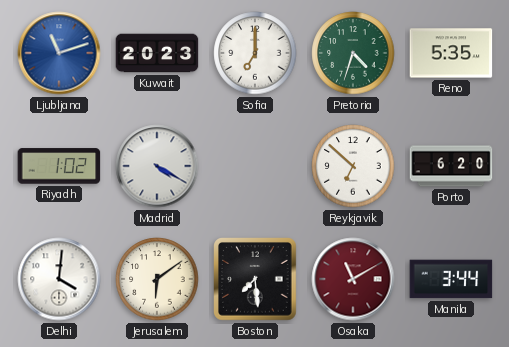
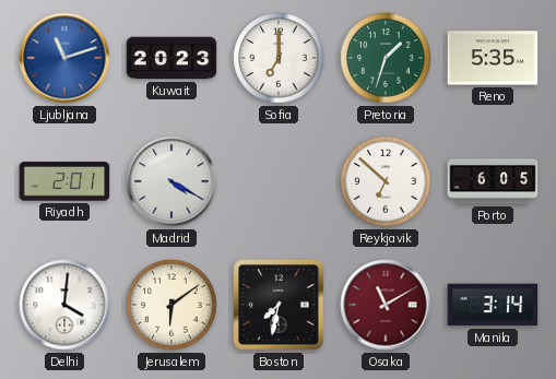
Pretoria: 4:33 -> 1:33
Riyadh: 1:02 -> 2:01
Porto: 6:20 -> 6:05
Boston: 7:29 -> 7:32
Manila: 3:44 -> 3:14
